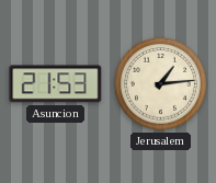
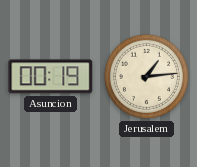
Asuncion: 21:53 -> 00:19
